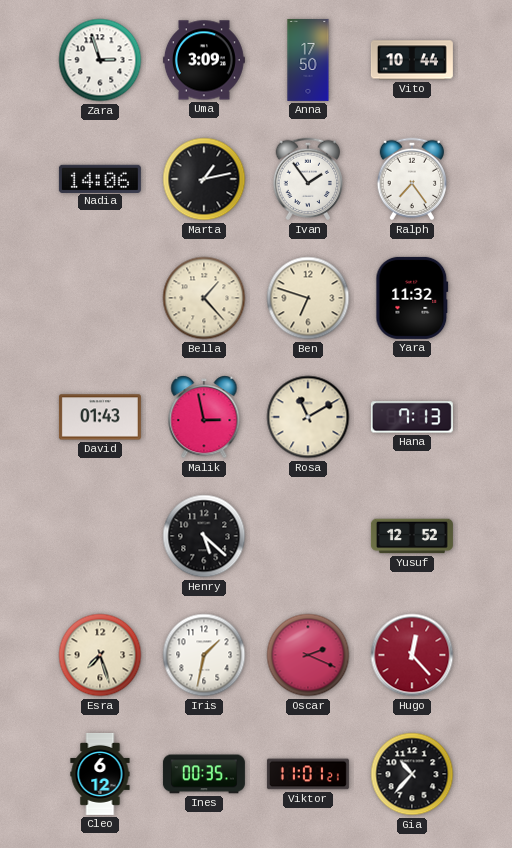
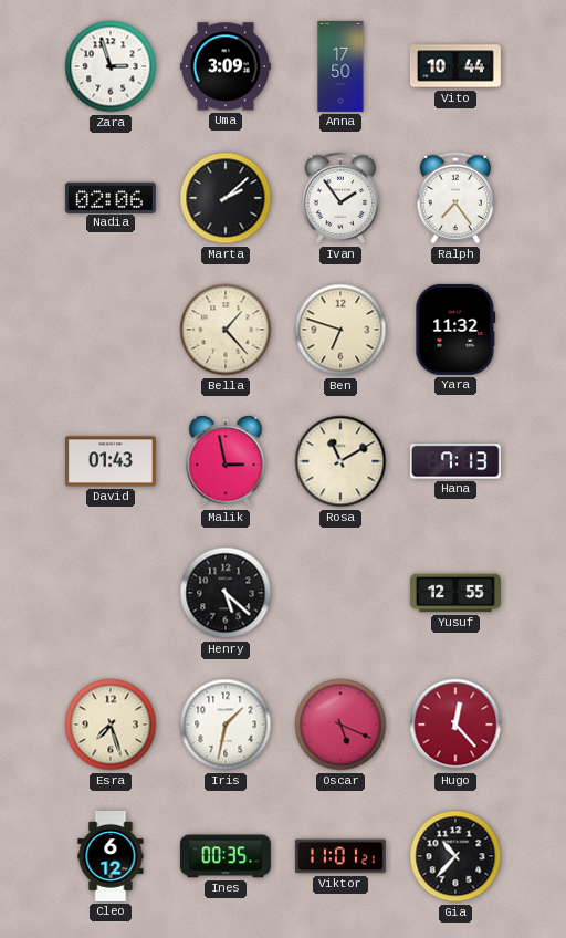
Nadia: 14:06 -> 02:06
Marta: 1:13 -> 2:08
Yusuf: 12:52 -> 12:55
Oscar: 2:19 -> 5:19
